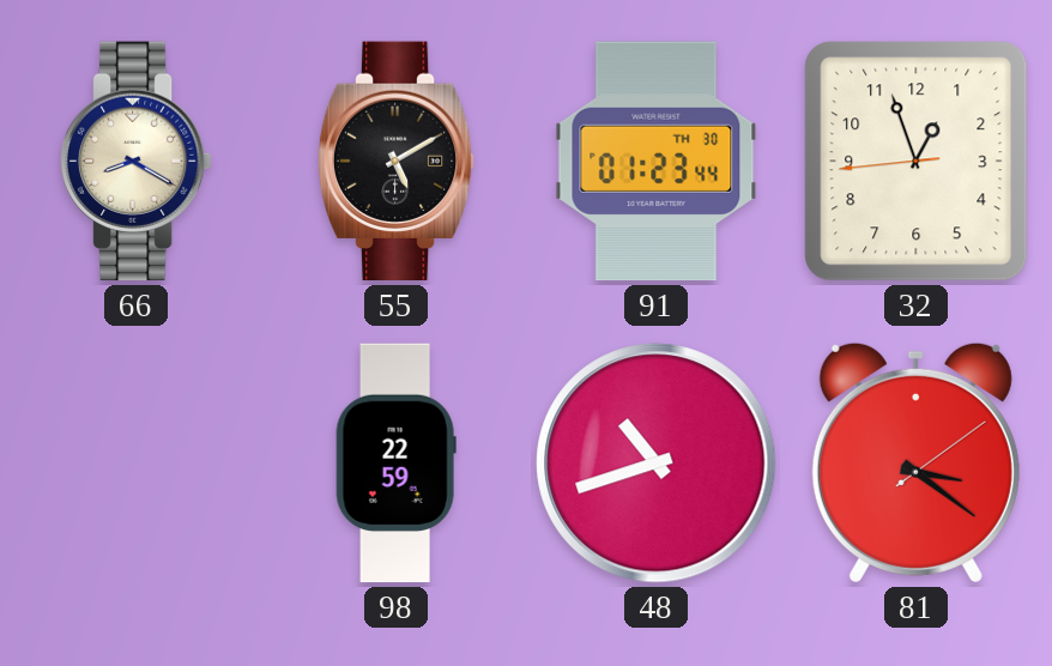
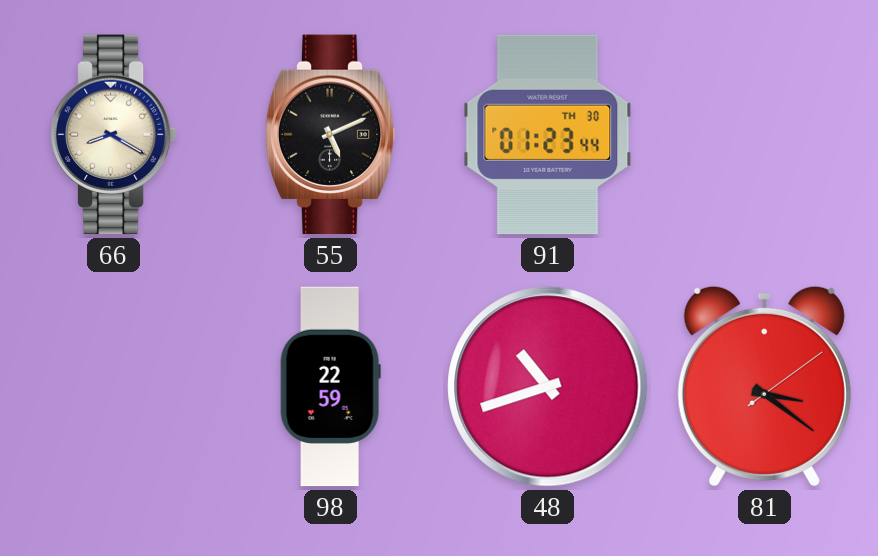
55: 5:10 -> 5:11
32: 12:56 -> none
